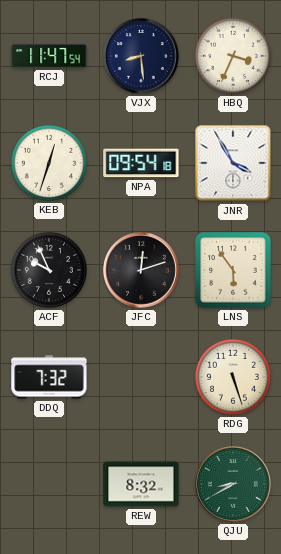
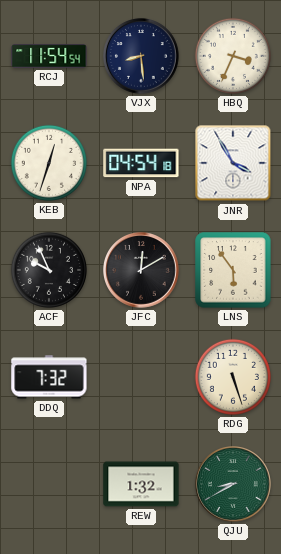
RCJ: 11:47 -> 11:54
NPA: 09:54 -> 04:54
JFC: 12:12 -> 12:10
REW: 8:32 -> 1:32
